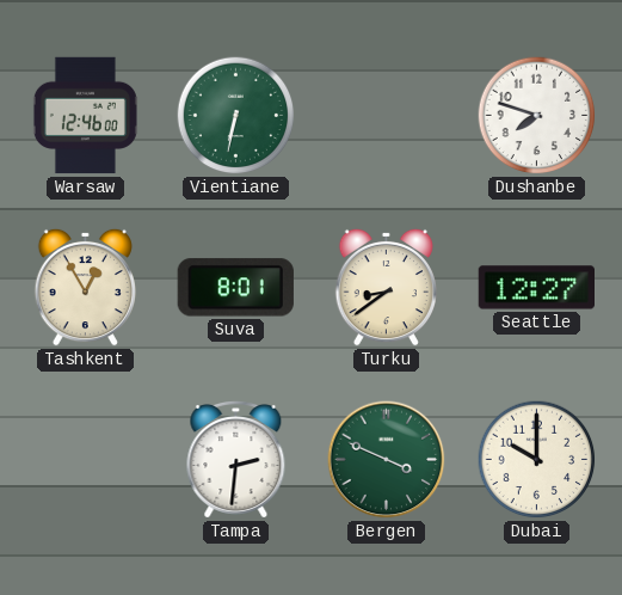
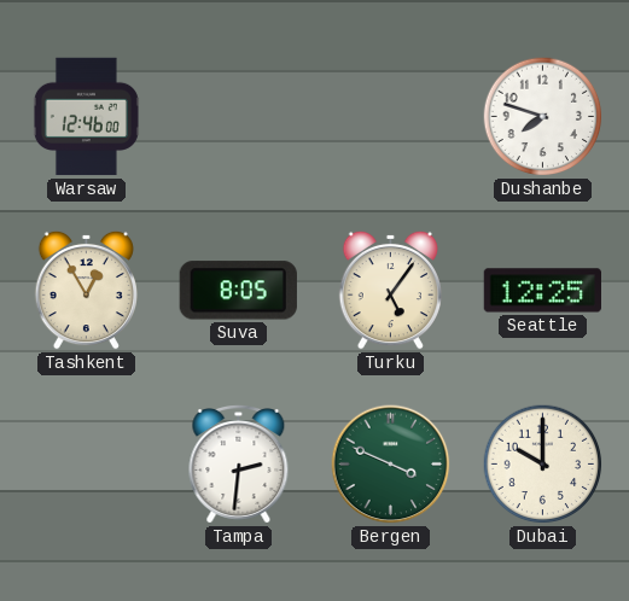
Vientiane: 6:32 -> none
Suva: 8:01 -> 8:05
Turku: 8:39 -> 5:06
Seattle: 12:27 -> 12:25
